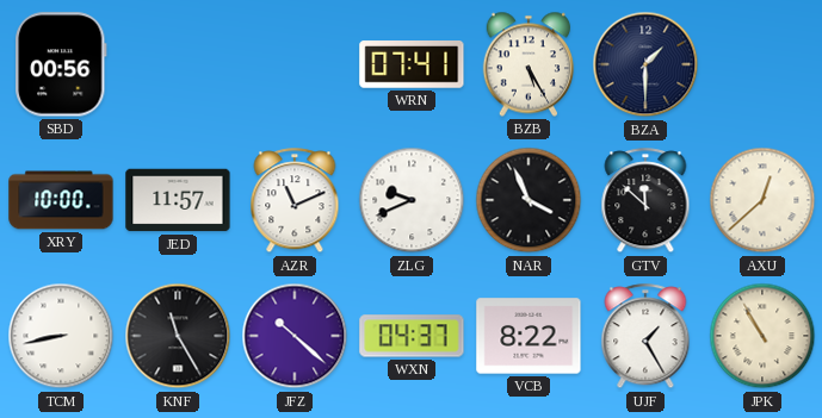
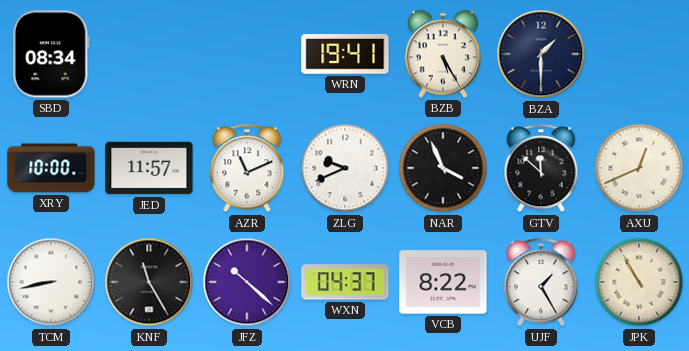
SBD: 00:56 -> 08:34
WRN: 07:41 -> 19:41
AXU: 12:38 -> 12:41
